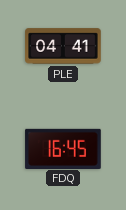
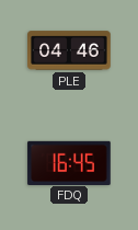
PLE: 04:41 -> 04:46
